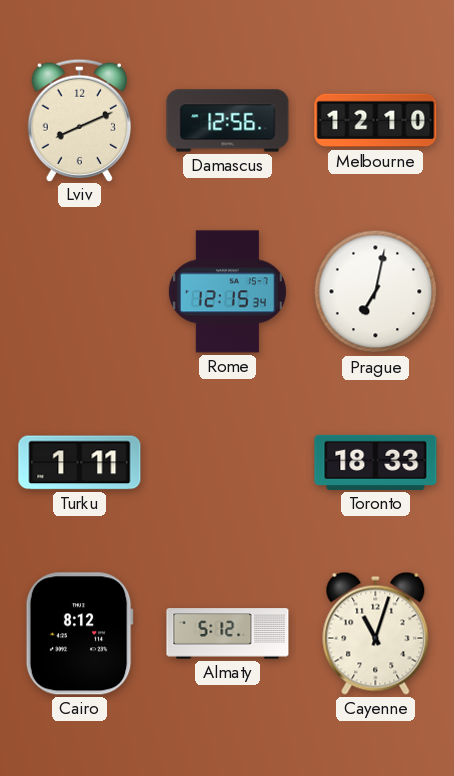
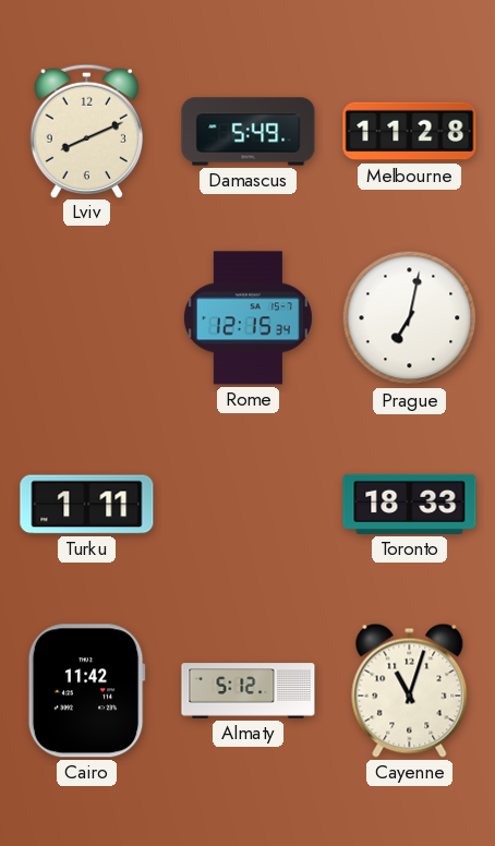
Damascus: 12:56 -> 5:49
Melbourne: 12:10 -> 11:28
Cairo: 8:12 -> 11:42
